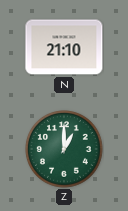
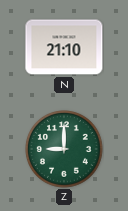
Z: 1:00 -> 9:00
